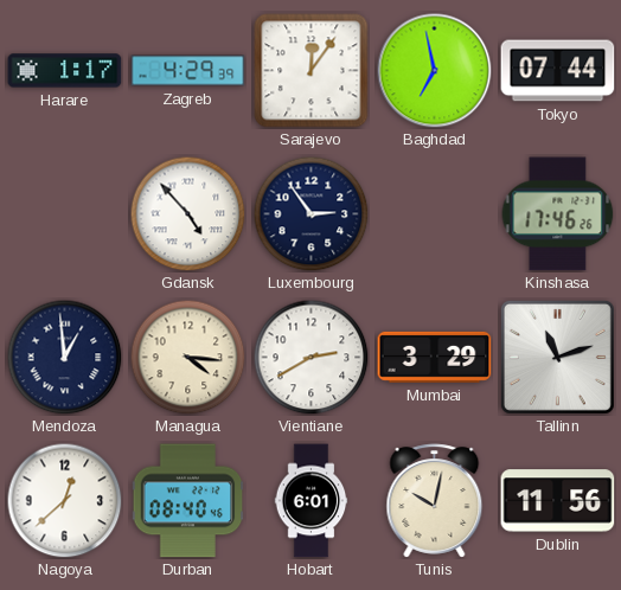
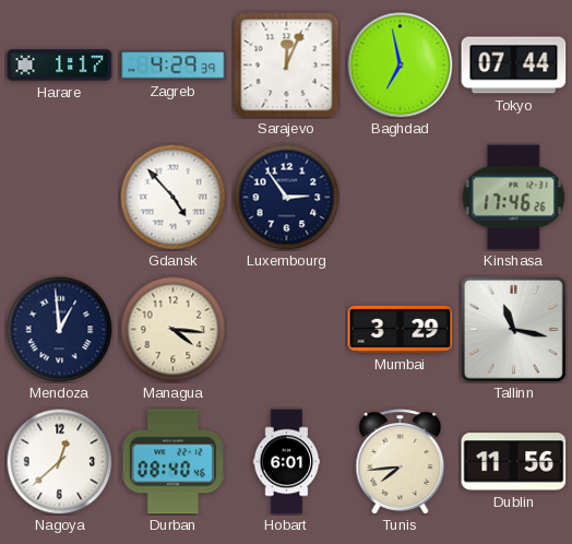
Sarajevo: 12:06 -> 12:04
Vientiane: 2:40 -> none
Tallinn: 11:12 -> 11:17
Tunis: 10:02 -> 7:44
